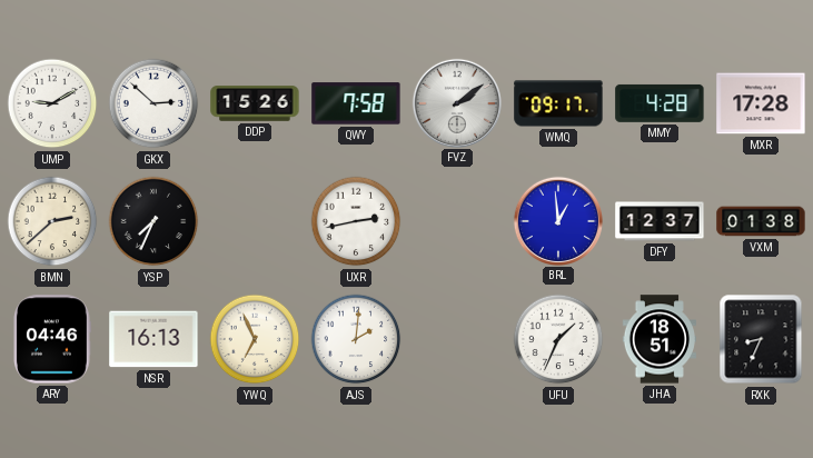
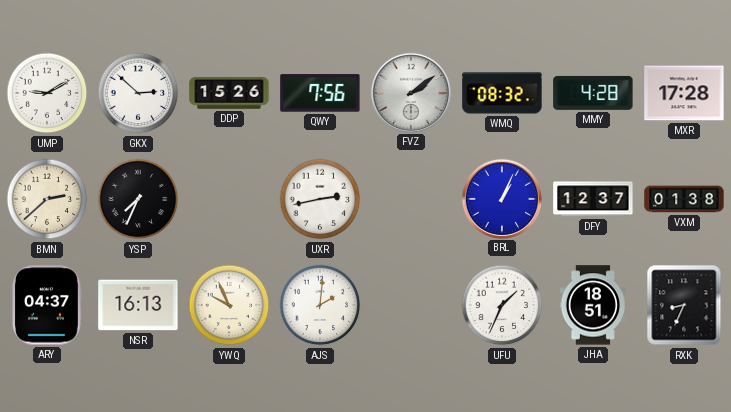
QWY: 7:58 -> 7:56
WMQ: 09:17 -> 08:32
BRL: 12:59 -> 1:04
ARY: 04:46 -> 04:37
YWQ: 6:56 -> 9:56
